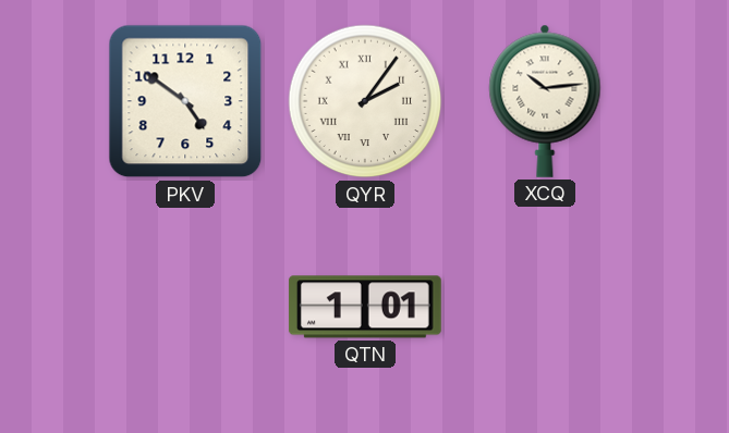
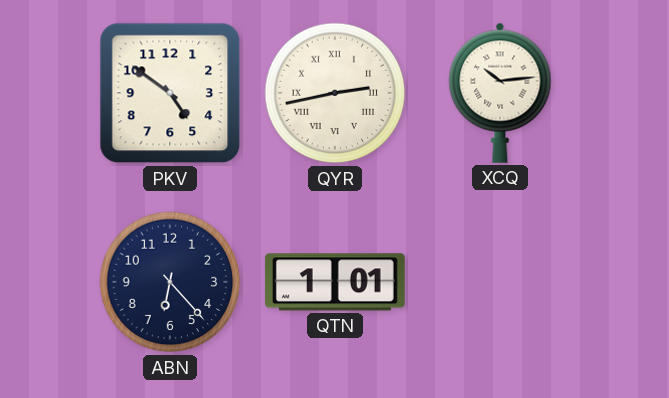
QYR: 2:06 -> 2:43
ABN: none -> 6:23
